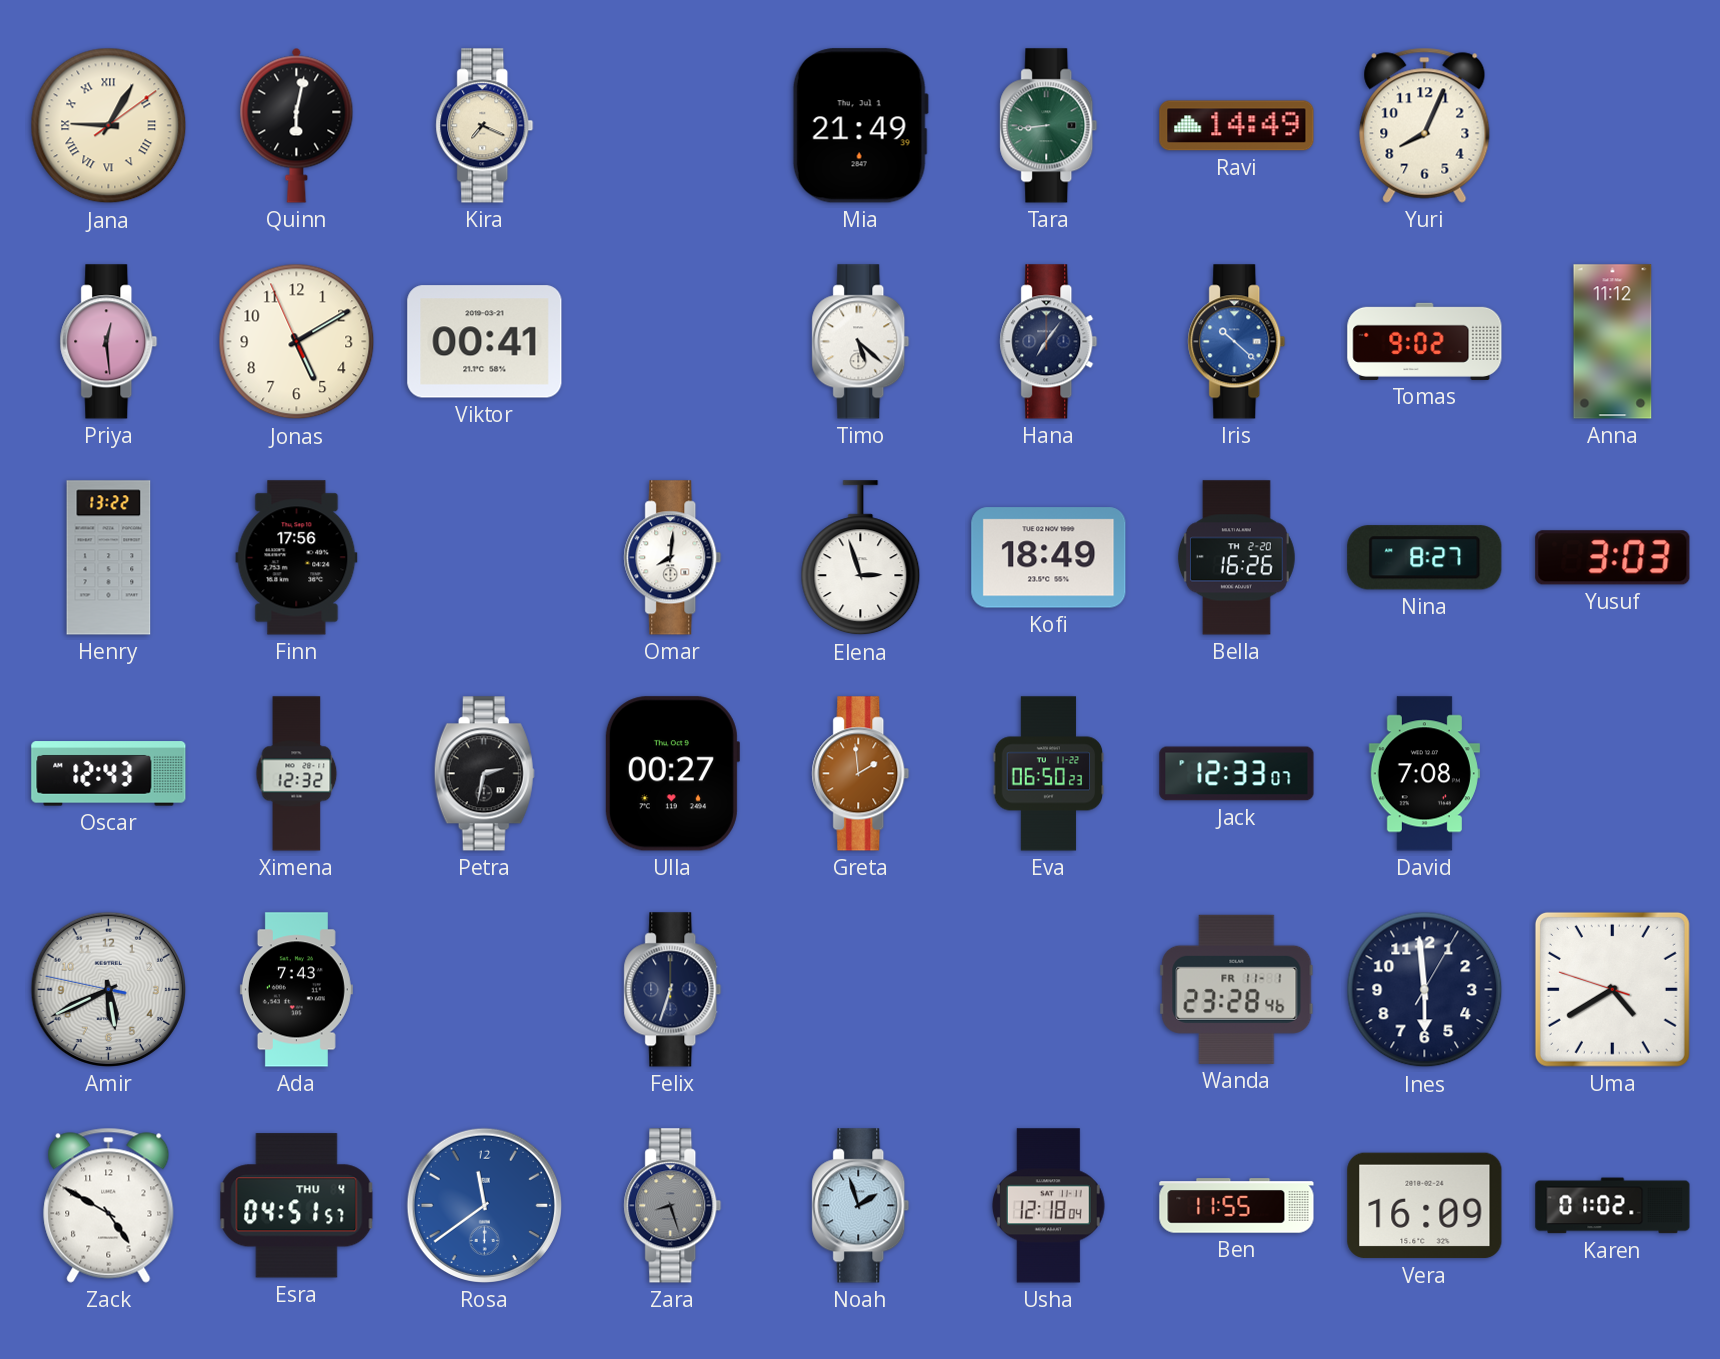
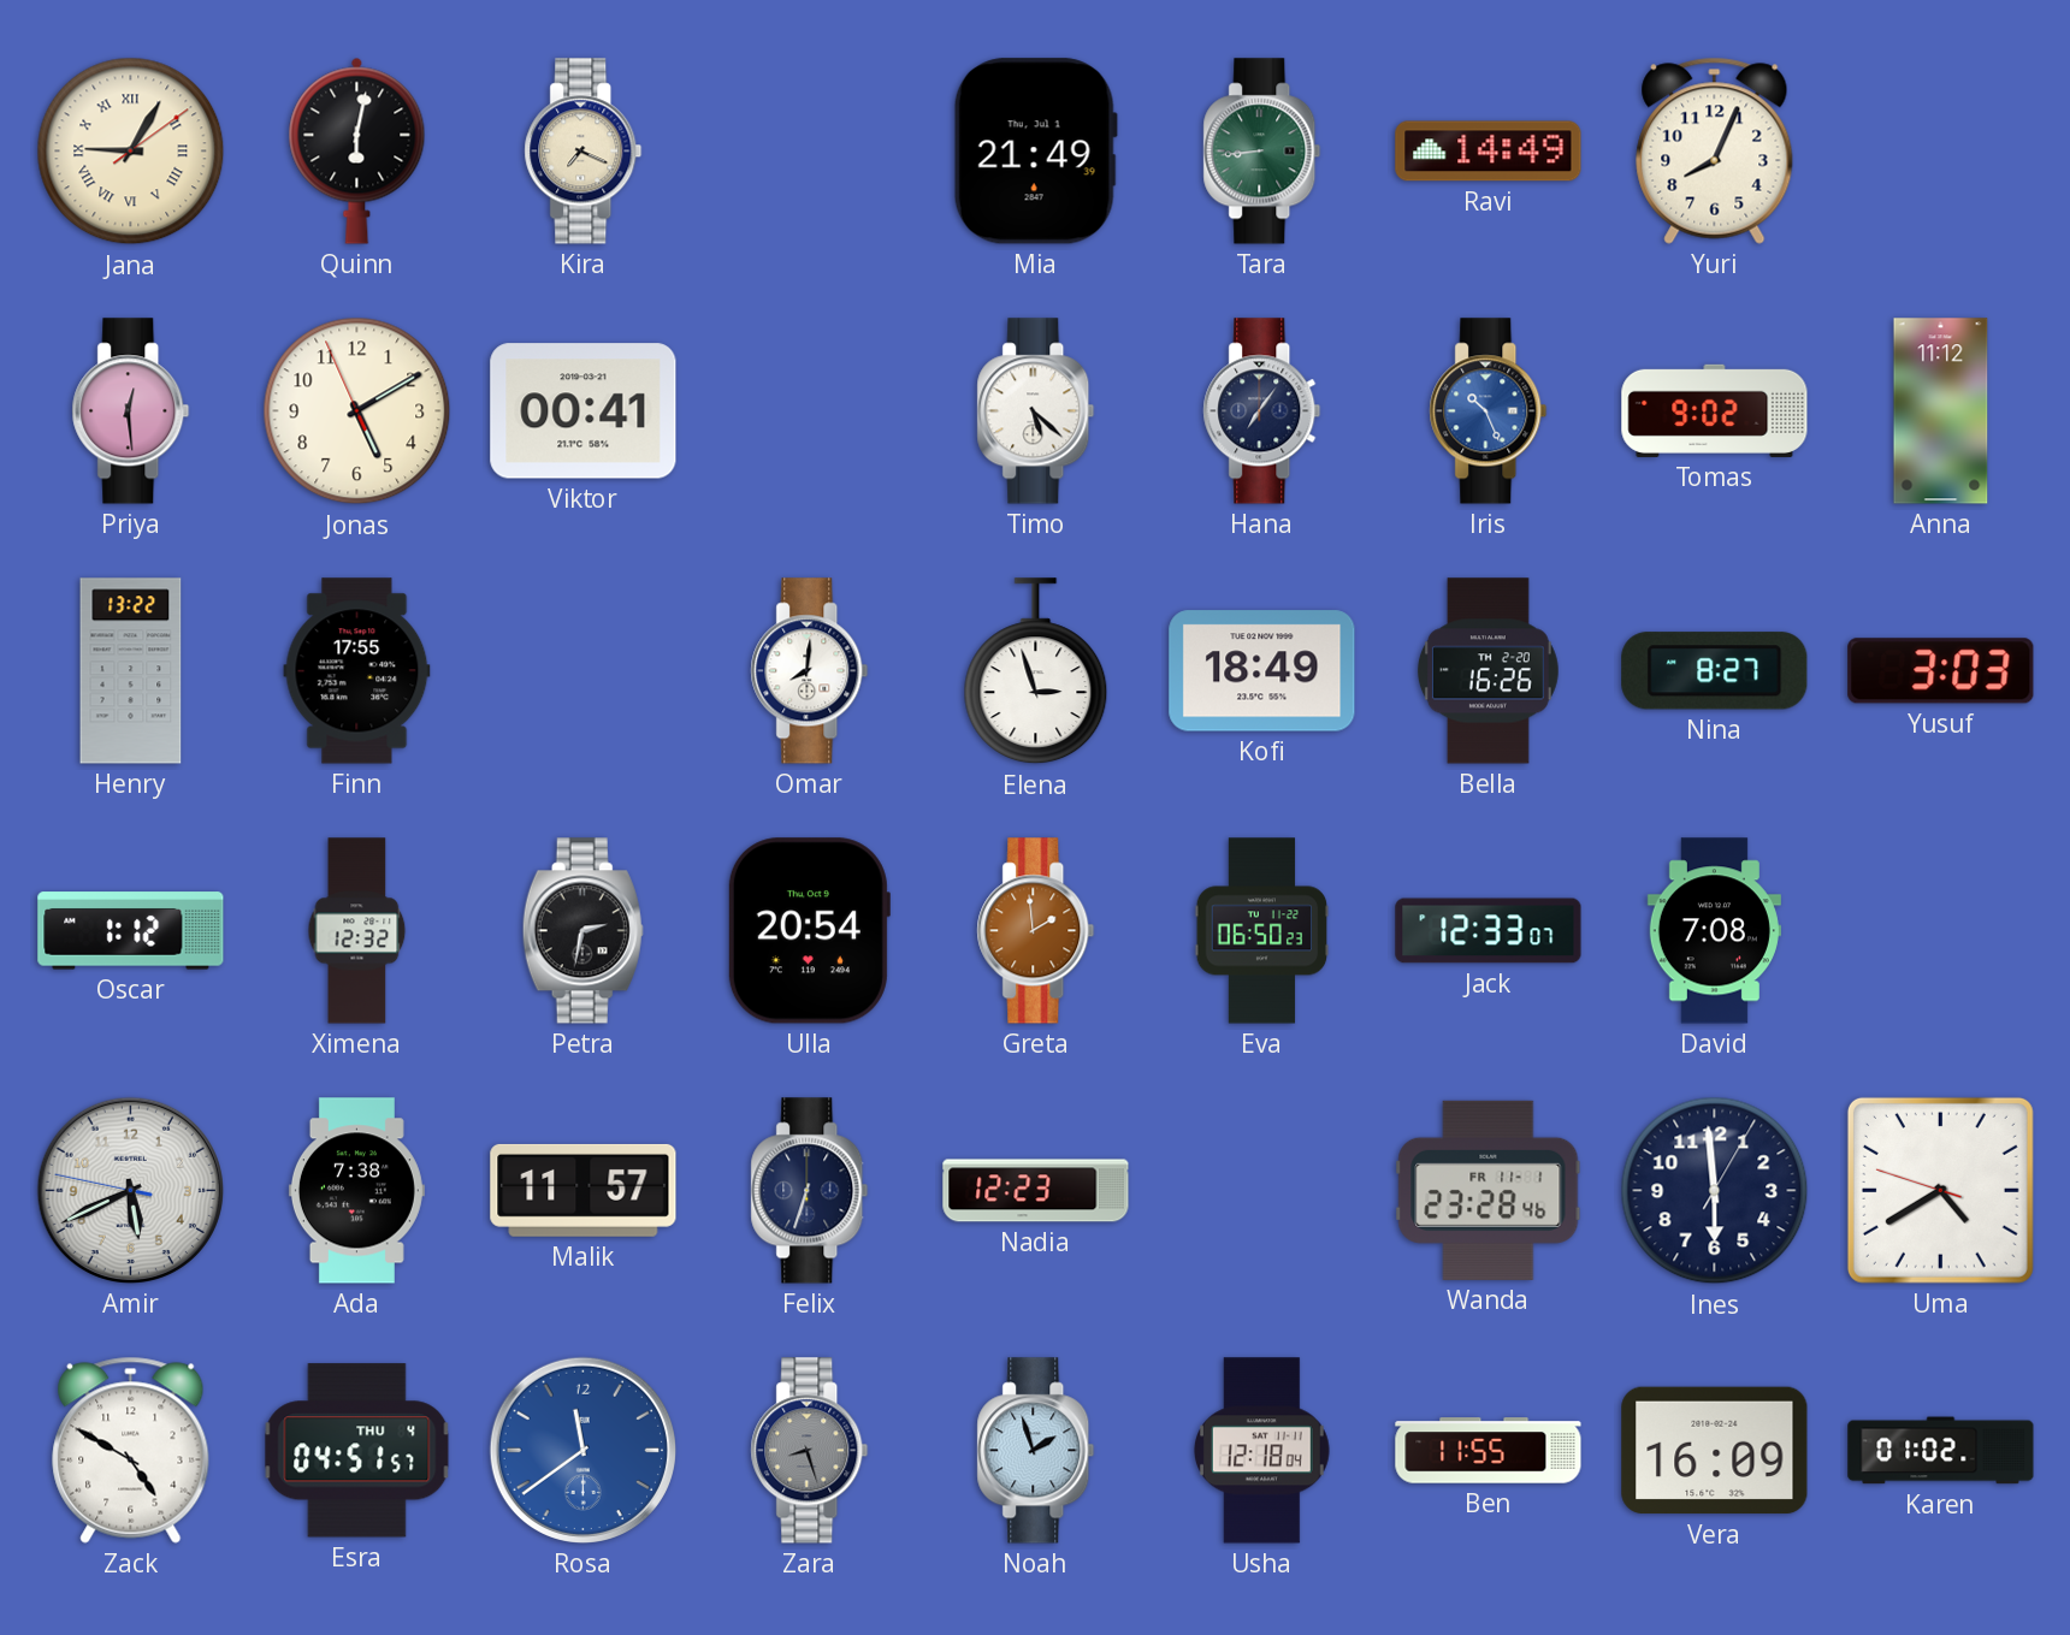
Iris: 10:22 -> 10:26
Finn: 17:56 -> 17:55
Oscar: 12:43 -> 1:12
Ulla: 00:27 -> 20:54
Ada: 7:43 -> 7:38
Malik: none -> 11:57
Nadia: none -> 12:23
